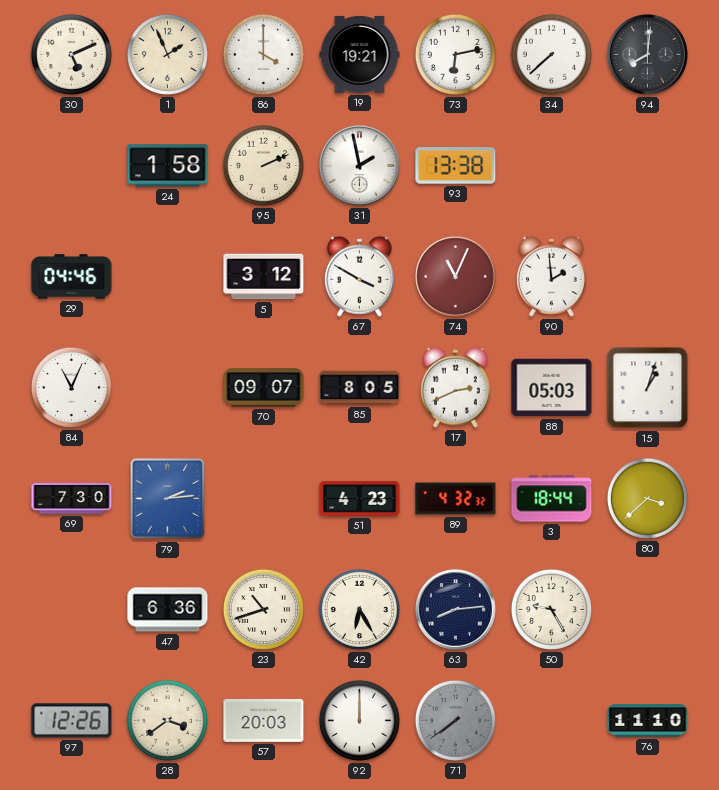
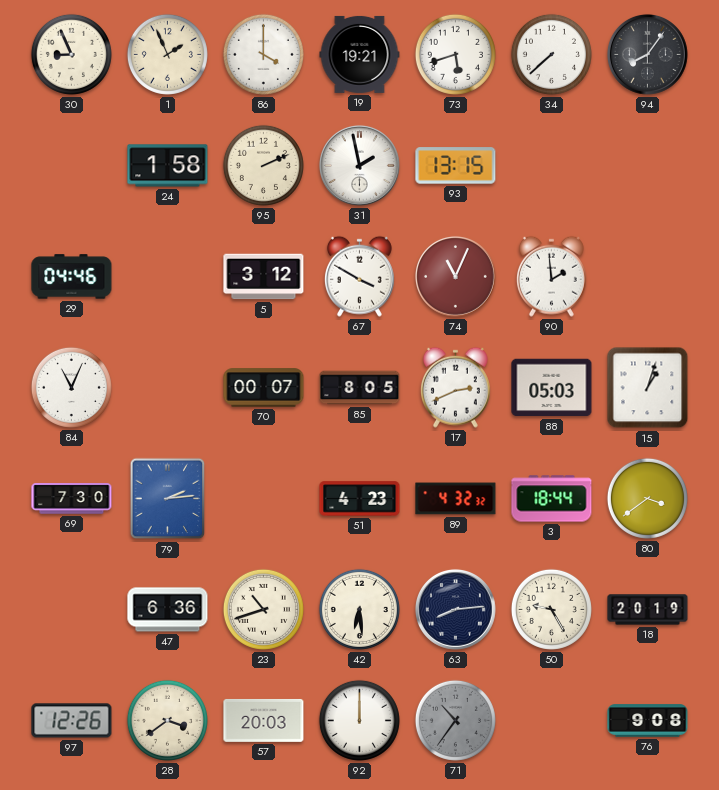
30: 5:11 -> 8:56
73: 6:13 -> 5:42
94: 8:01 -> 8:06
93: 13:38 -> 13:15
70: 09:07 -> 00:07
80: 3:38 -> 3:39
42: 6:25 -> 6:29
18: none -> 20:19
71: 7:39 -> 10:36
76: 11:10 -> 9:08
